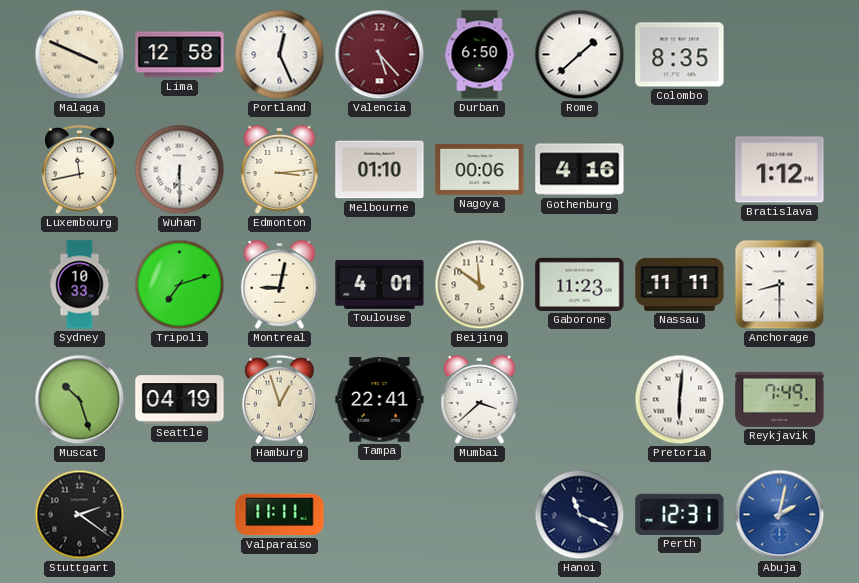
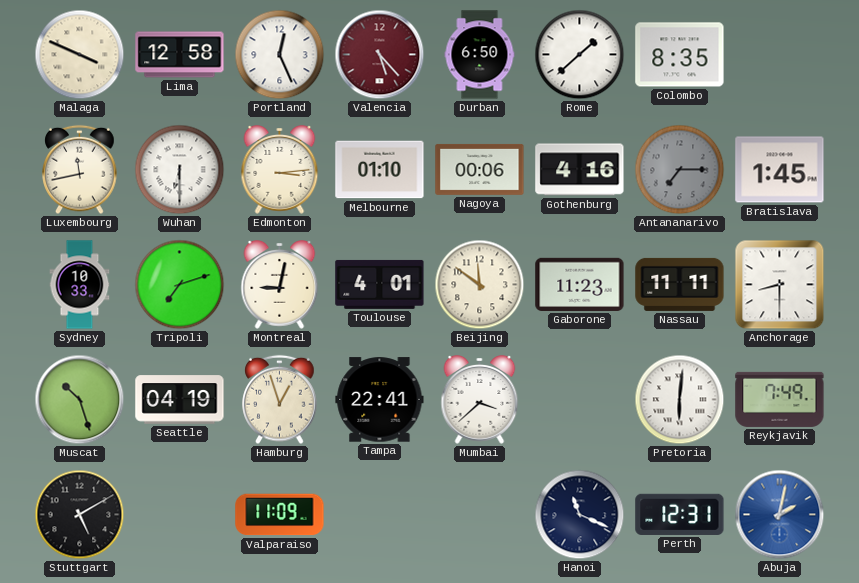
Antananarivo: none -> 7:15
Bratislava: 1:12 -> 1:45
Stuttgart: 2:21 -> 5:10
Valparaiso: 11:11 -> 11:09
